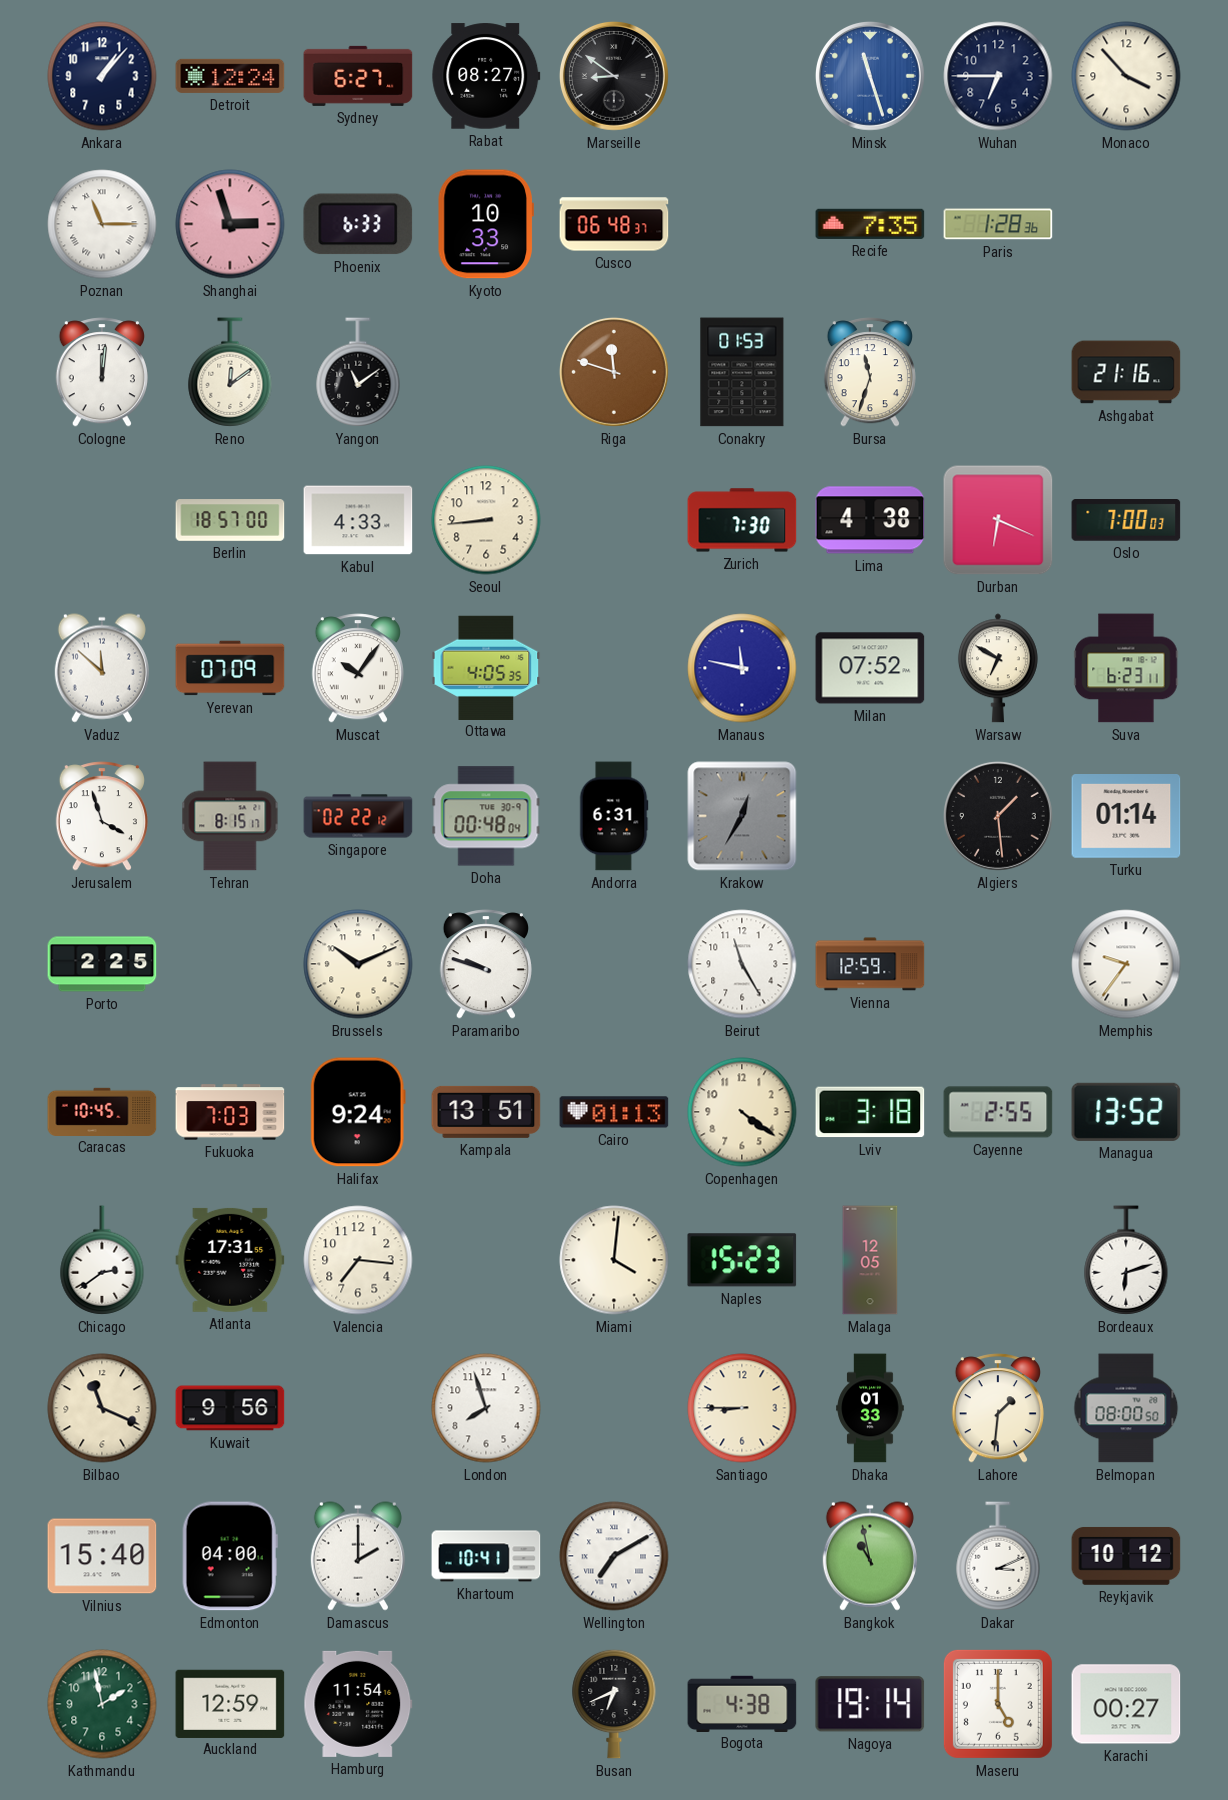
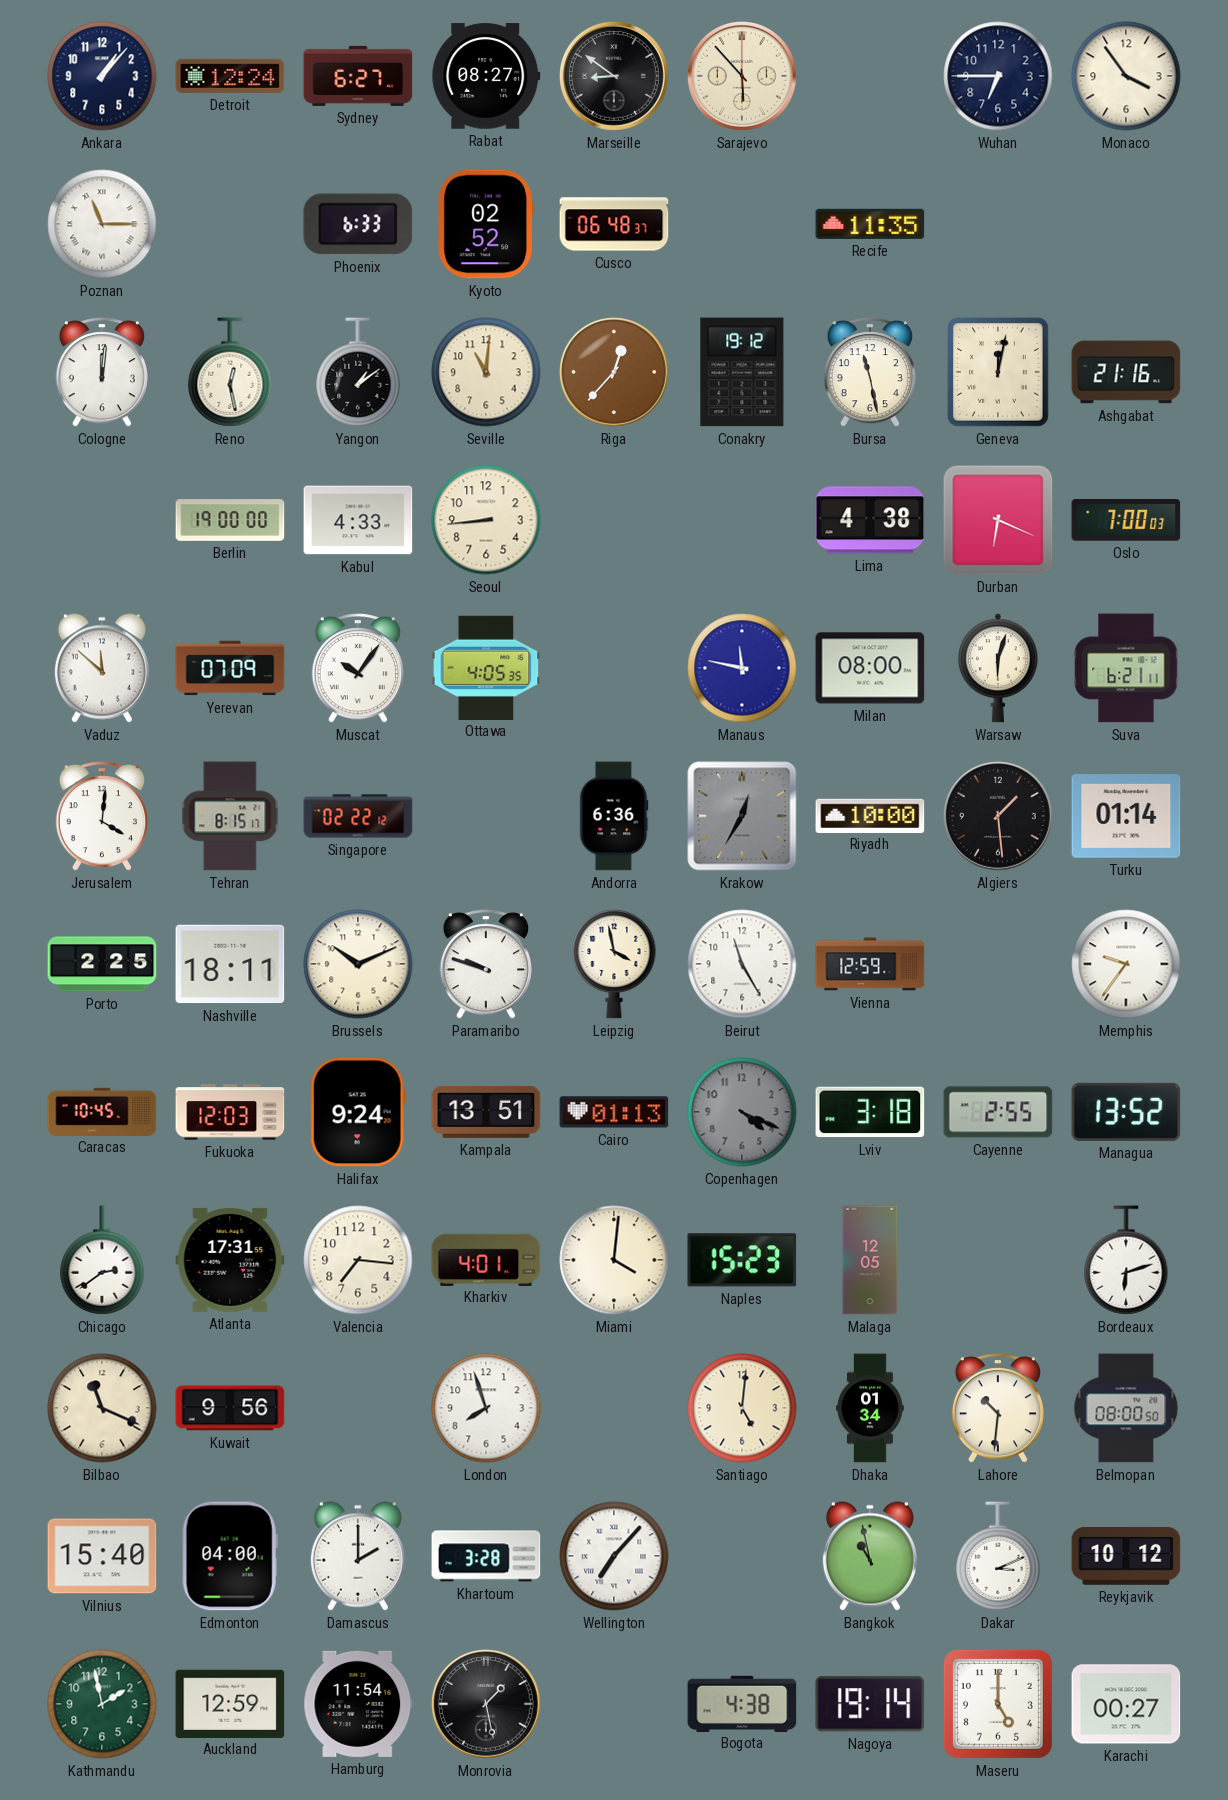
Sarajevo: none -> 5:53
Minsk: 11:27 -> none
Monaco: 3:53 -> 3:54
Shanghai: 2:57 -> none
Kyoto: 10:33 -> 02:52
Recife: 7:35 -> 11:35
Paris: 1:28 -> none
Reno: 12:09 -> 12:28
Yangon: 11:09 -> 1:09
Seville: none -> 11:01
Riga: 11:48 -> 12:37
Conakry: 01:53 -> 19:12
Bursa: 11:33 -> 11:28
Geneva: none -> 12:02
Berlin: 18:57 -> 19:00
Zurich: 7:30 -> none
Milan: 07:52 -> 08:00
Warsaw: 6:50 -> 6:03
Suva: 6:23 -> 6:21
Jerusalem: 3:57 -> 4:01
Doha: 00:48 -> none
Andorra: 6:31 -> 6:36
Riyadh: none -> 10:00
Nashville: none -> 18:11
Leipzig: none -> 3:58
Fukuoka: 7:03 -> 12:03
Copenhagen: 4:21 -> 4:19
Copenhagen dial: cream -> grey
Kharkiv: none -> 4:01
Santiago: 8:45 -> 5:01
Dhaka: 01:33 -> 01:34
Lahore: 1:31 -> 10:31
Khartoum: 10:41 -> 3:28
Wellington: 7:10 -> 7:07
Monrovia: none -> 1:28
Busan: 6:41 -> none
